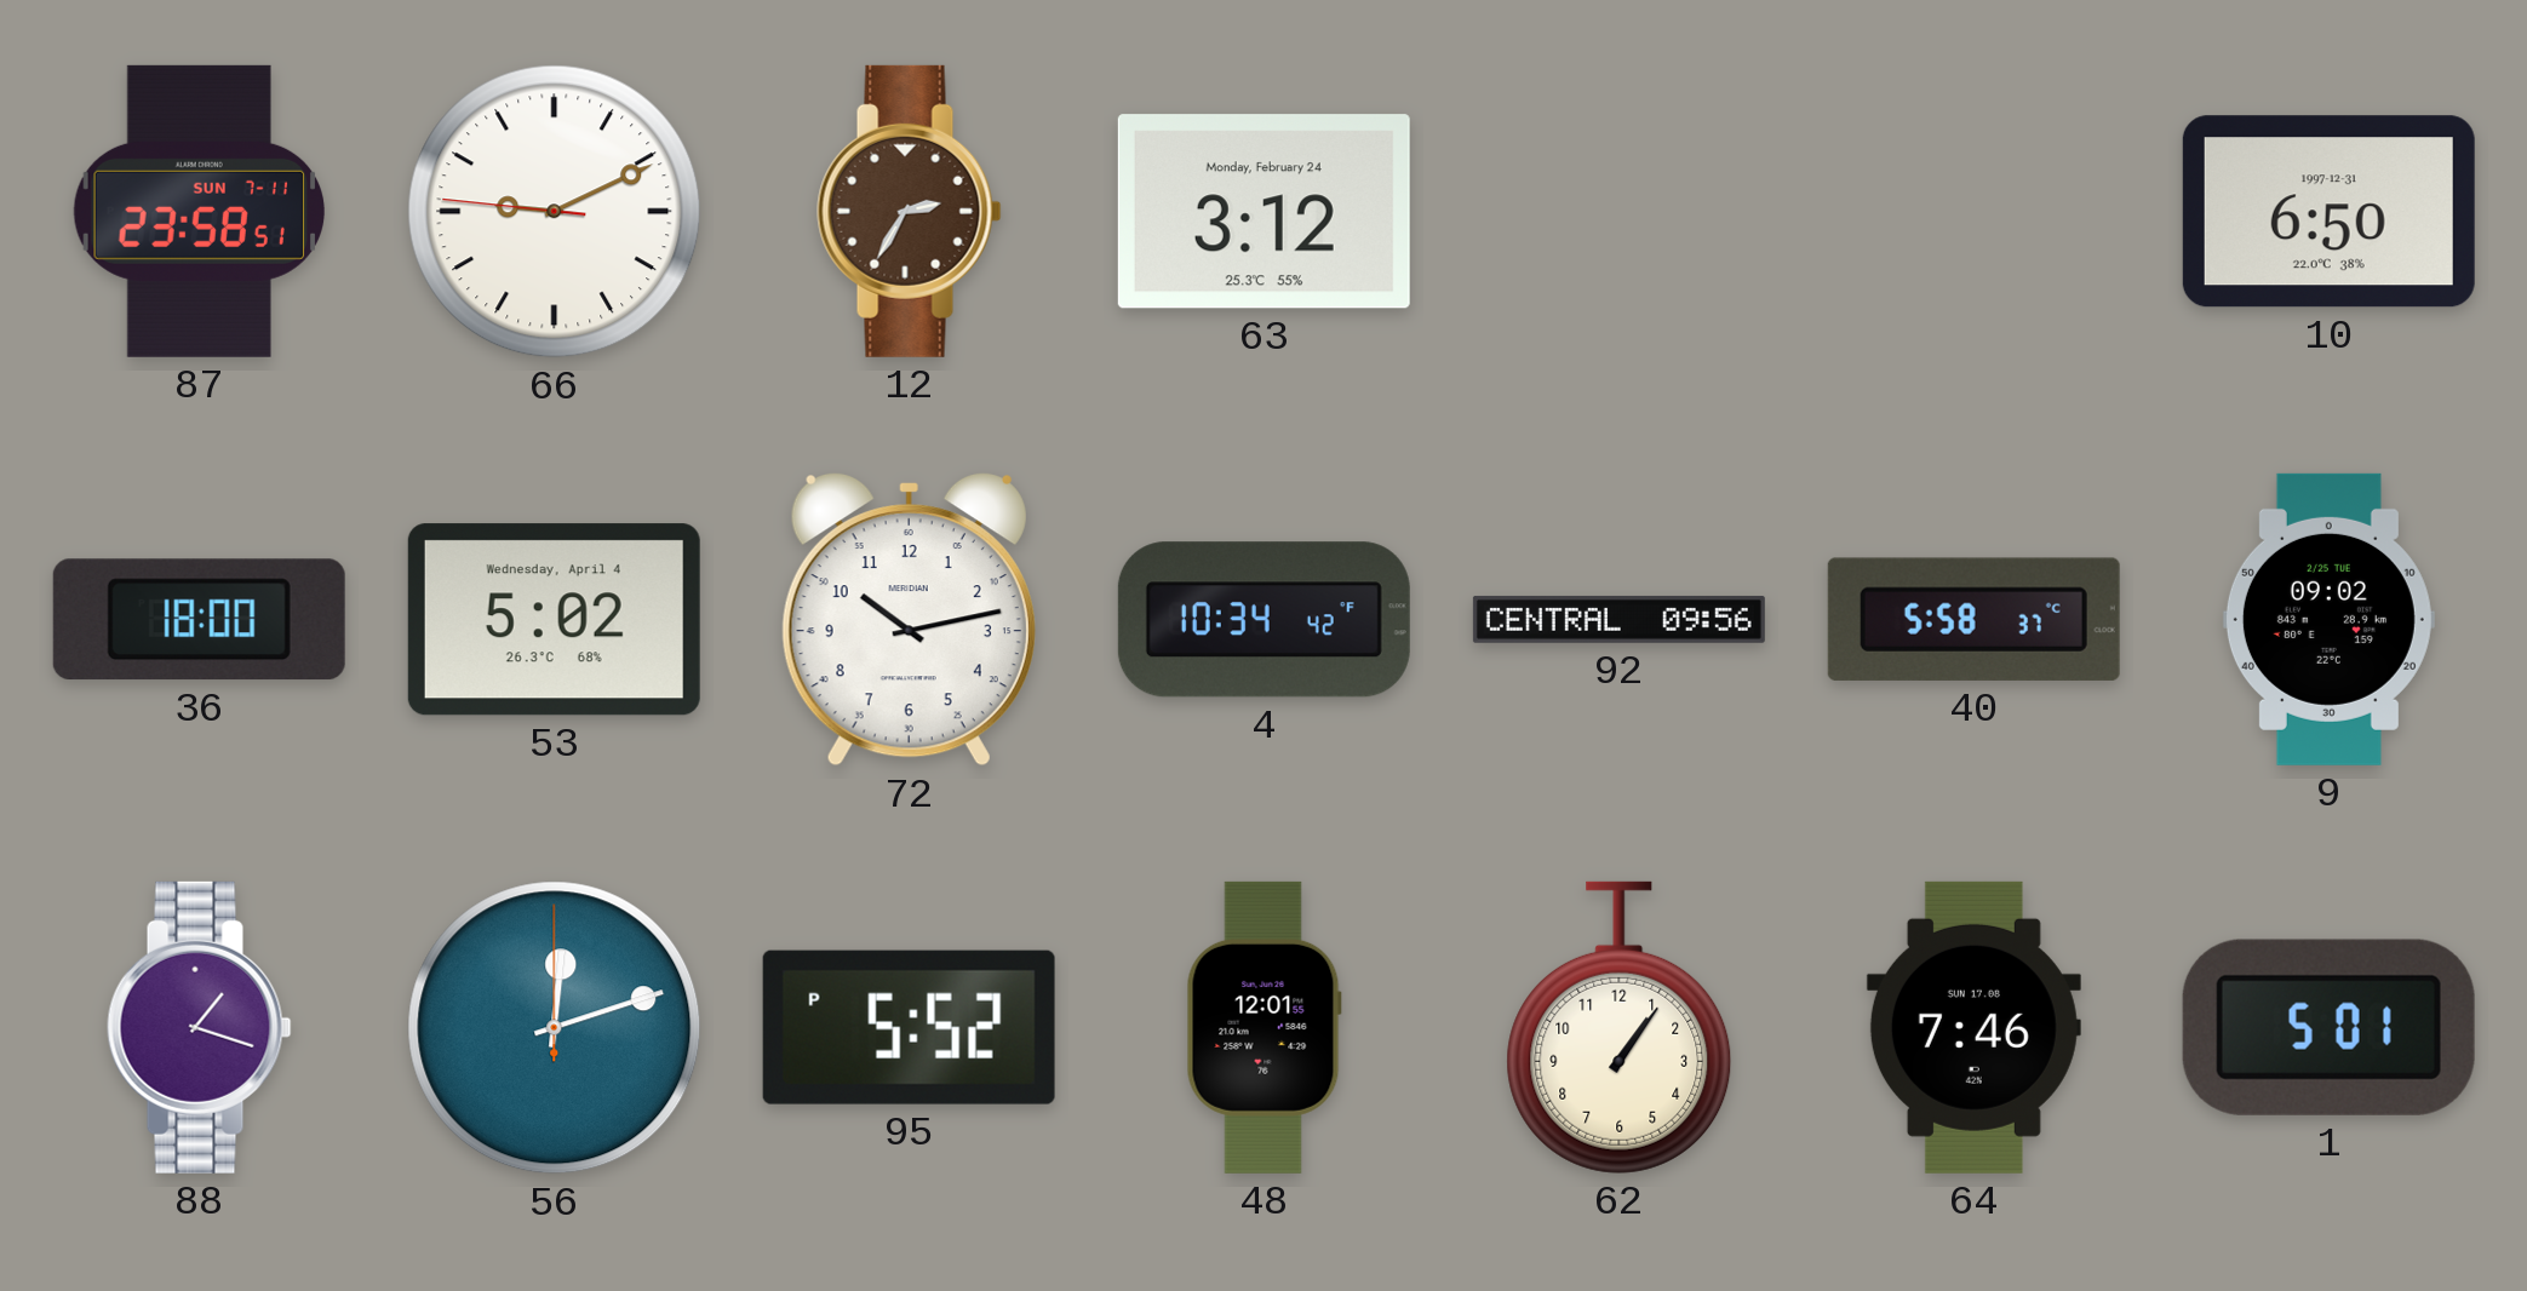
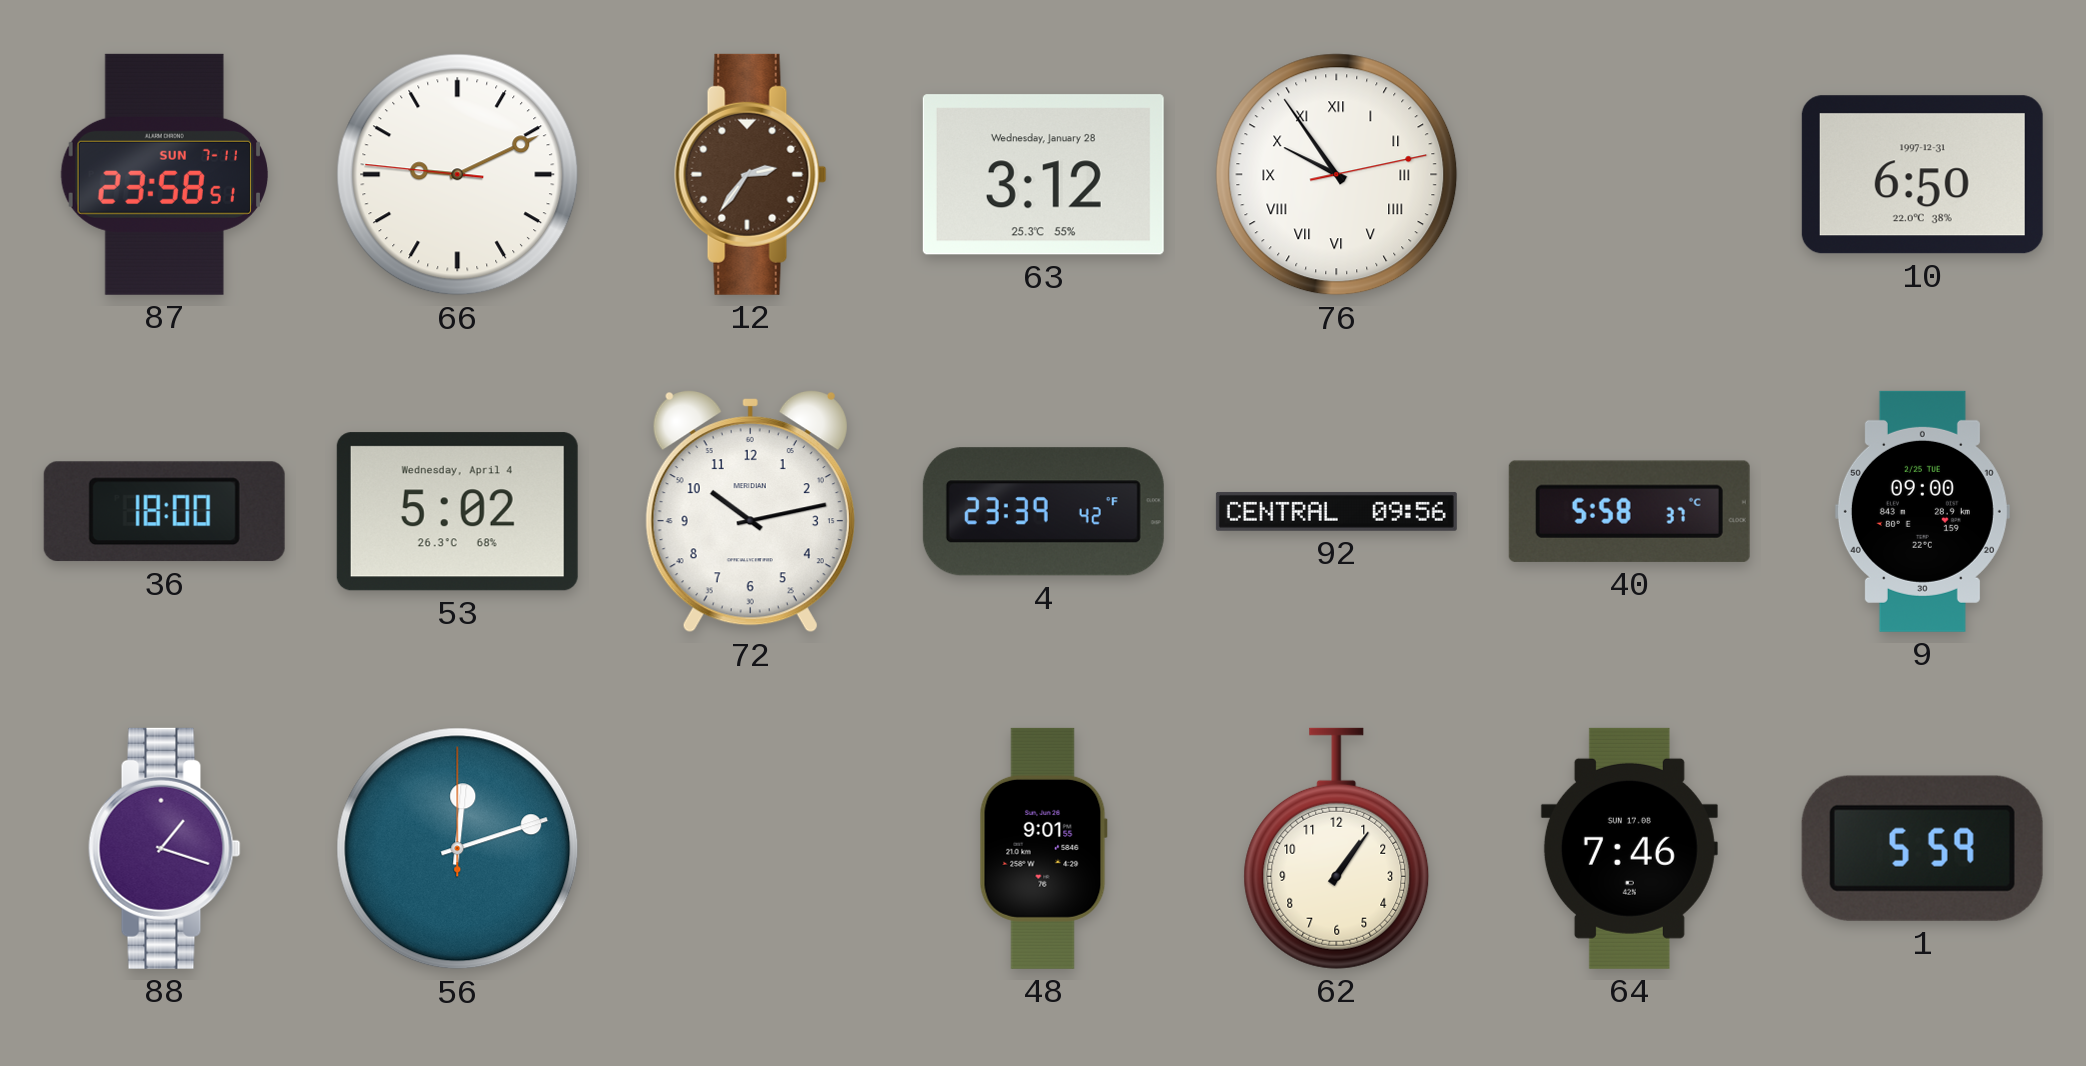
12: 2:35 -> 2:36
63 date: Monday, February 24 -> Wednesday, January 28
76: none -> 9:54
4: 10:34 -> 23:39
9: 09:02 -> 09:00
95: 5:52 -> none
48: 12:01 -> 9:01
1: 5:01 -> 5:59
